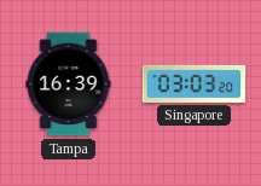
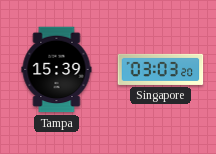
Tampa: 16:39 -> 15:39
